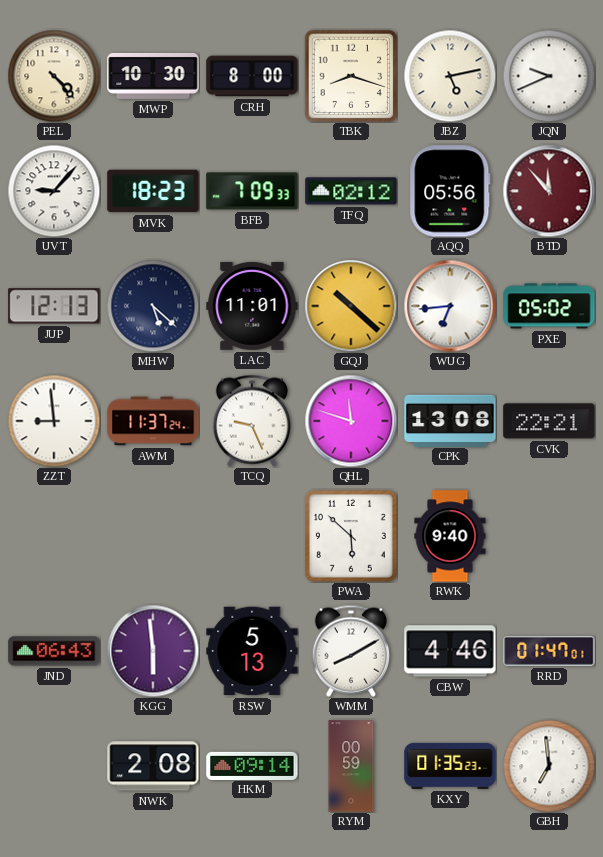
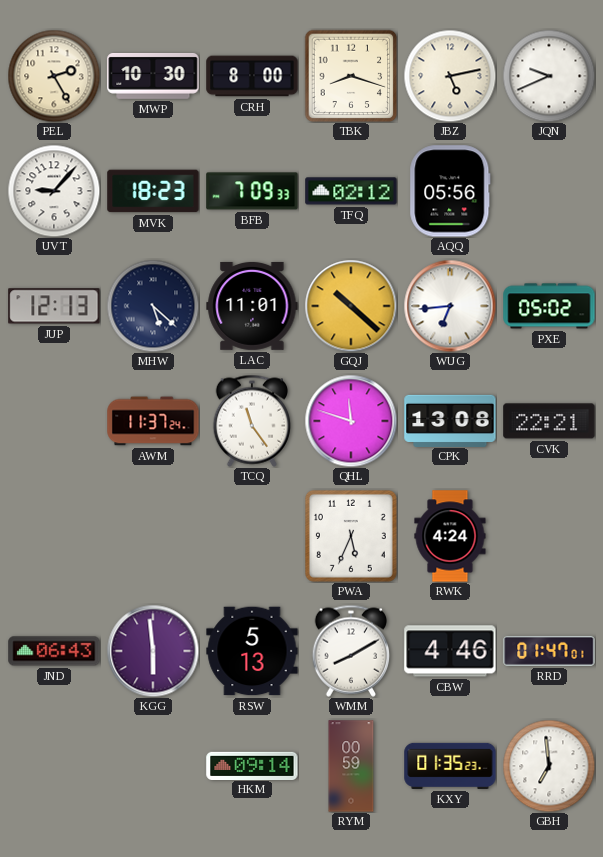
PEL: 4:23 -> 2:25
BTD: 11:53 -> none
ZZT: 8:59 -> none
TCQ: 9:26 -> 11:24
PWA: 5:52 -> 5:34
RWK: 9:40 -> 4:24
NWK: 2:08 -> none
